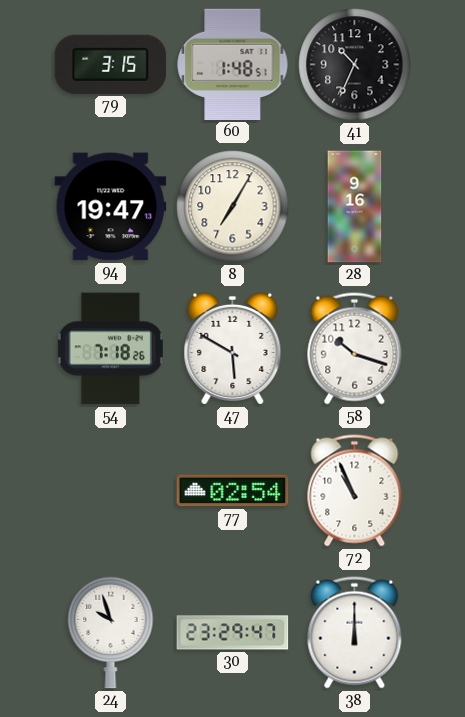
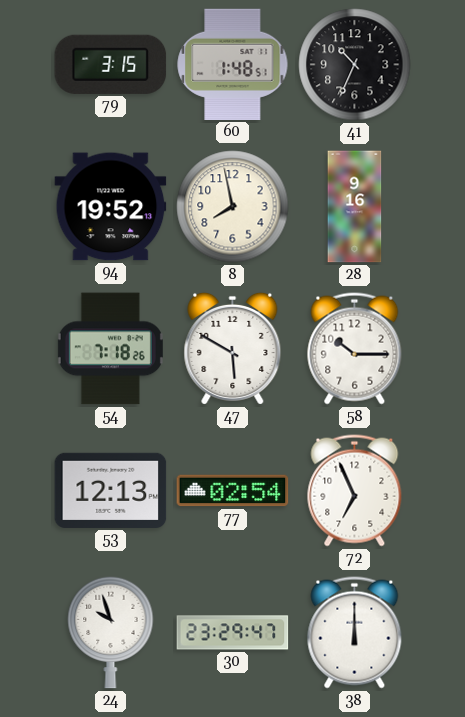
94: 19:47 -> 19:52
8: 7:05 -> 7:58
58: 10:18 -> 10:15
53: none -> 12:13
72: 10:56 -> 6:56
